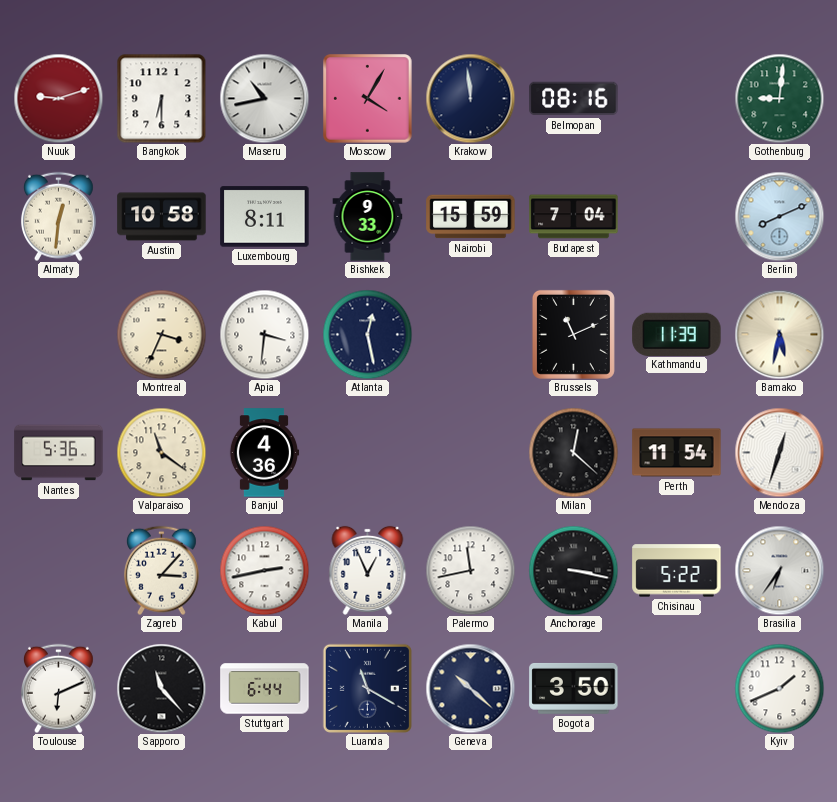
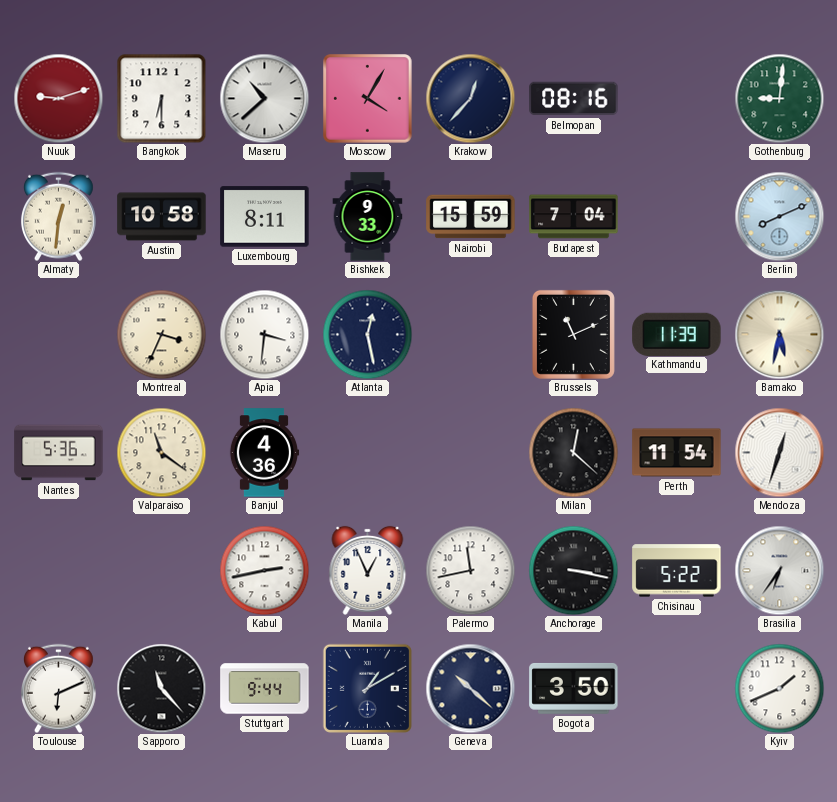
Maseru: 10:43 -> 10:38
Krakow: 11:59 -> 12:37
Zagreb: 3:07 -> none
Stuttgart: 6:44 -> 9:44
Luanda: 11:20 -> 1:10
